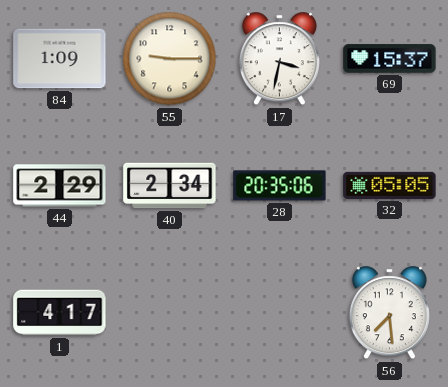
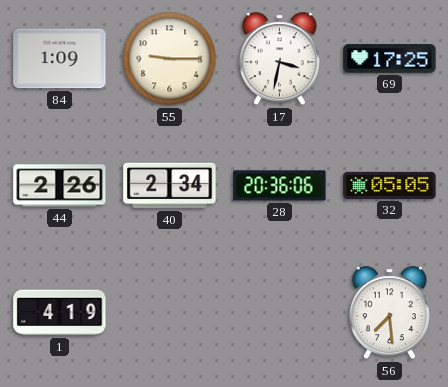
69: 15:37 -> 17:25
44: 2:29 -> 2:26
28: 20:35 -> 20:36
1: 4:17 -> 4:19
